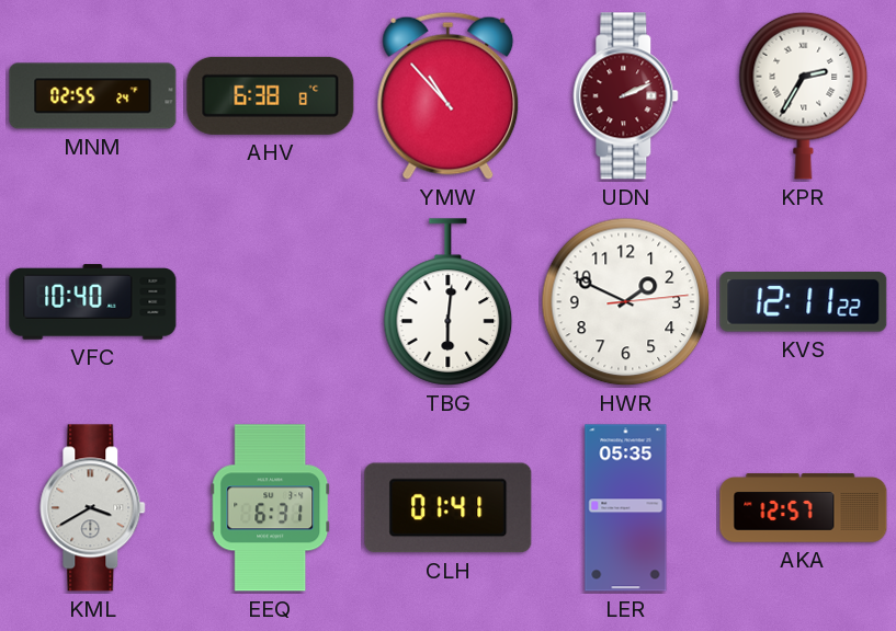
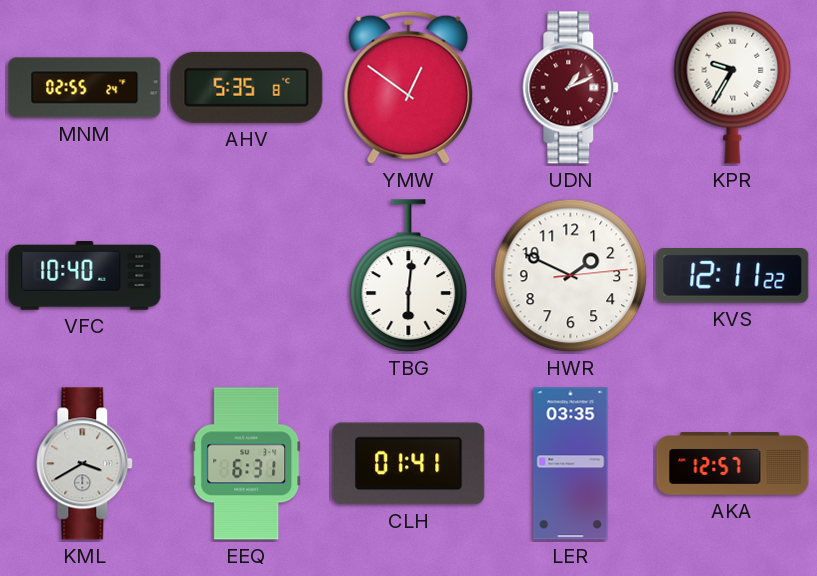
AHV: 6:38 -> 5:35
YMW: 10:53 -> 12:51
UDN: 2:11 -> 1:11
KPR: 2:35 -> 9:35
LER: 05:35 -> 03:35
